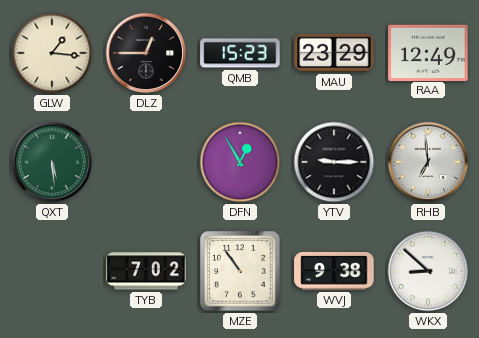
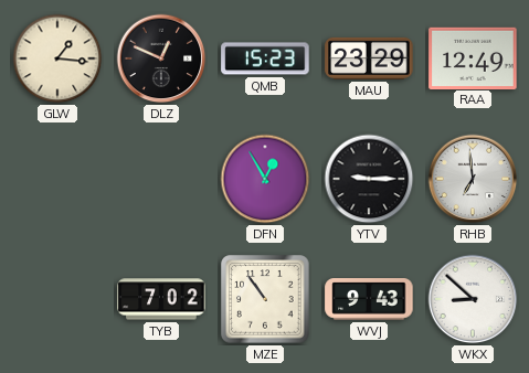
DLZ: 12:45 -> 12:49
QXT: 5:29 -> none
WVJ: 9:38 -> 9:43
